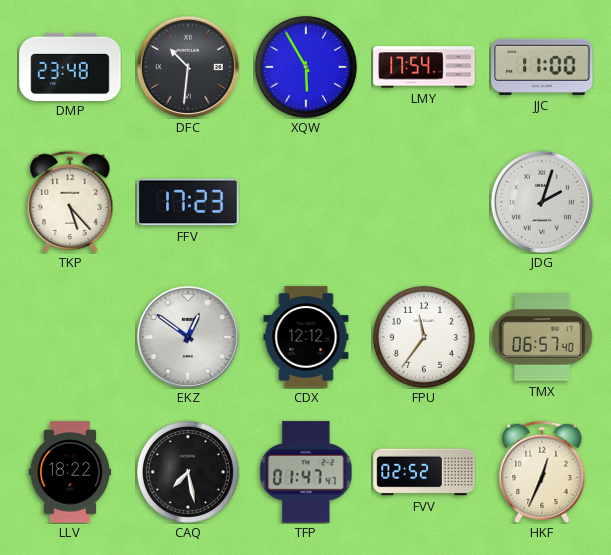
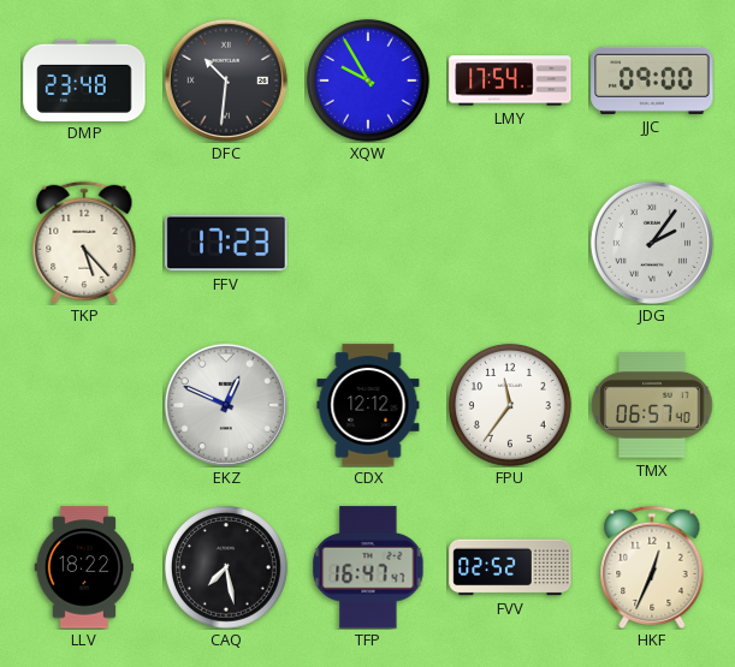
XQW: 5:55 -> 9:55
JJC: 11:00 -> 09:00
JDG: 2:03 -> 2:06
EKZ: 12:51 -> 12:49
TFP: 01:47 -> 16:47
